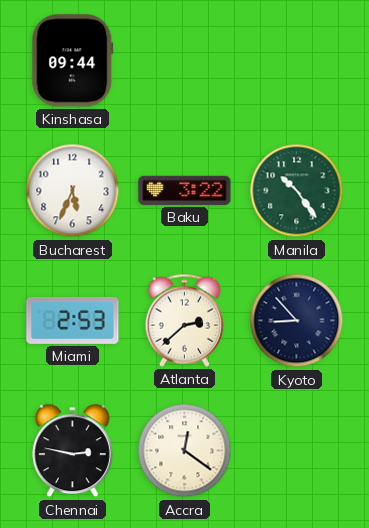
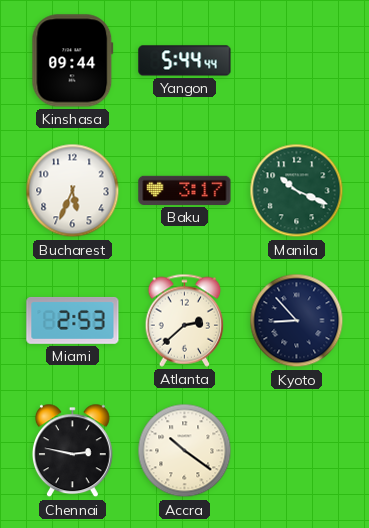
Yangon: none -> 5:44
Baku: 3:22 -> 3:17
Manila: 10:24 -> 10:19
Accra: 12:21 -> 10:21
